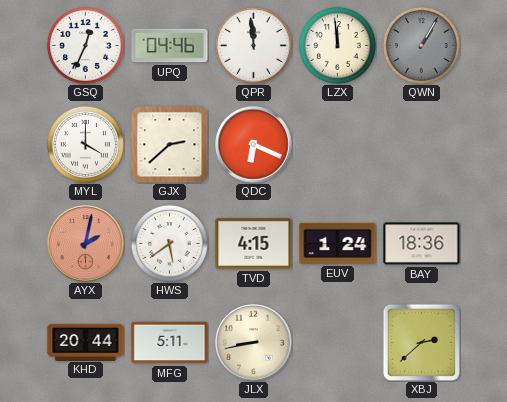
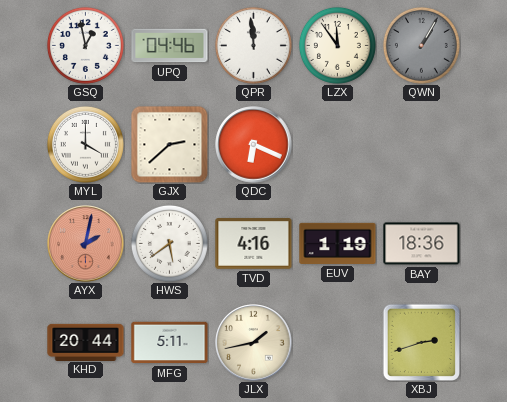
GSQ: 12:34 -> 12:58
LZX: 11:59 -> 11:54
TVD: 4:15 -> 4:16
EUV: 1:24 -> 1:19
JLX: 8:43 -> 1:43
XBJ: 2:38 -> 2:42
